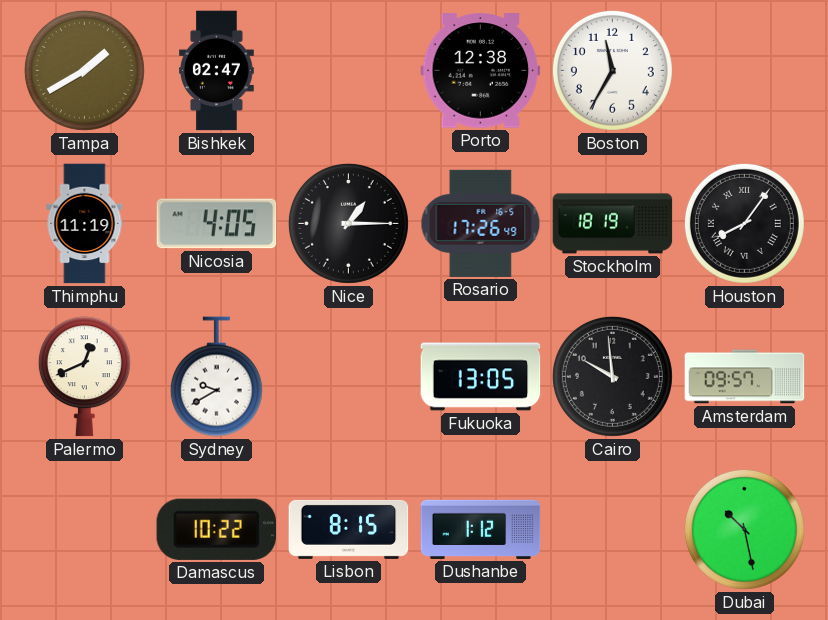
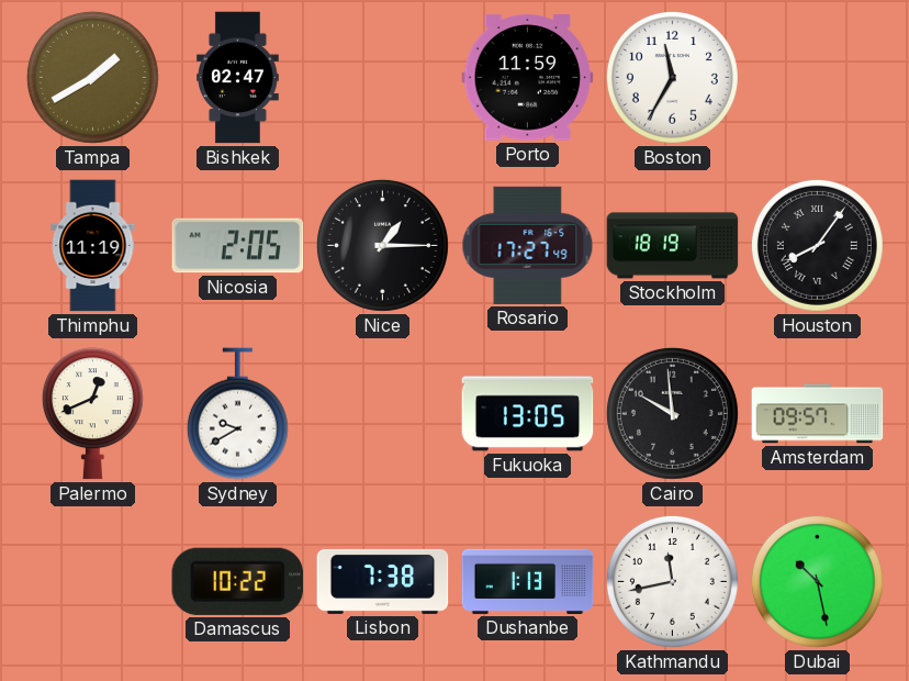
Porto: 12:38 -> 11:59
Nicosia: 4:05 -> 2:05
Rosario: 17:26 -> 17:27
Lisbon: 8:15 -> 7:38
Dushanbe: 1:12 -> 1:13
Kathmandu: none -> 11:43
